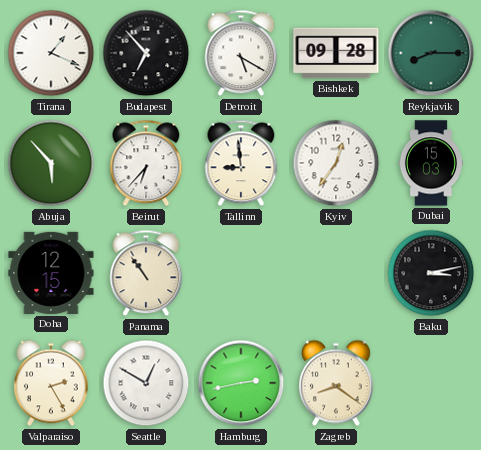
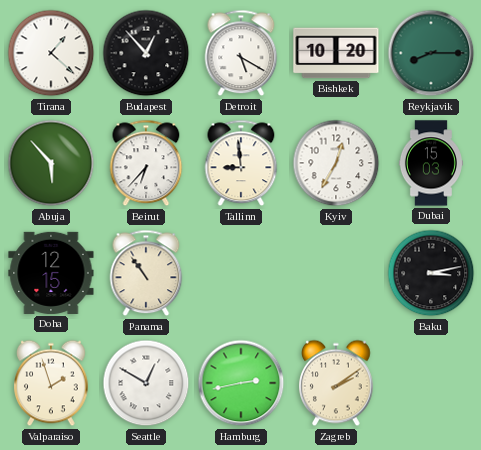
Tirana: 1:19 -> 1:22
Budapest: 6:53 -> 12:53
Bishkek: 09:28 -> 10:20
Kyiv: 12:36 -> 12:35
Valparaiso: 2:25 -> 1:57
Zagreb: 8:21 -> 2:09
